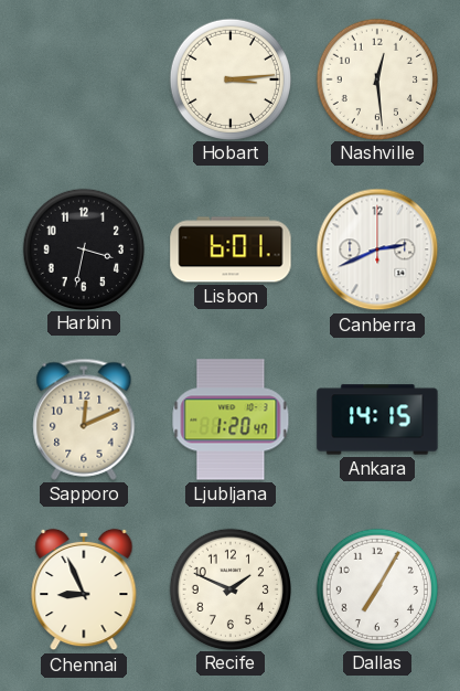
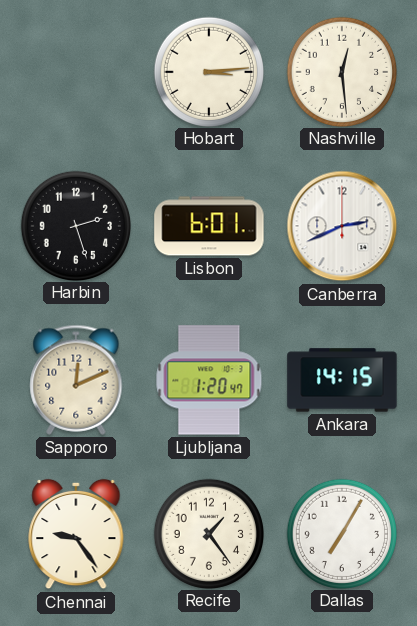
Harbin: 3:32 -> 2:27
Chennai: 8:56 -> 9:24
Recife: 1:49 -> 1:24
